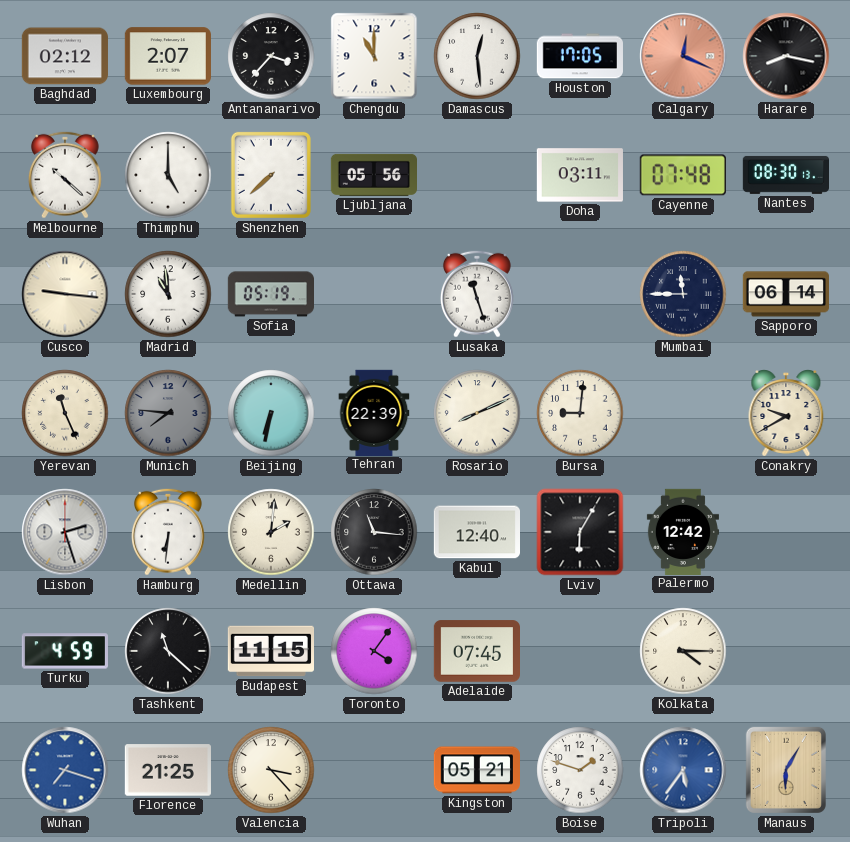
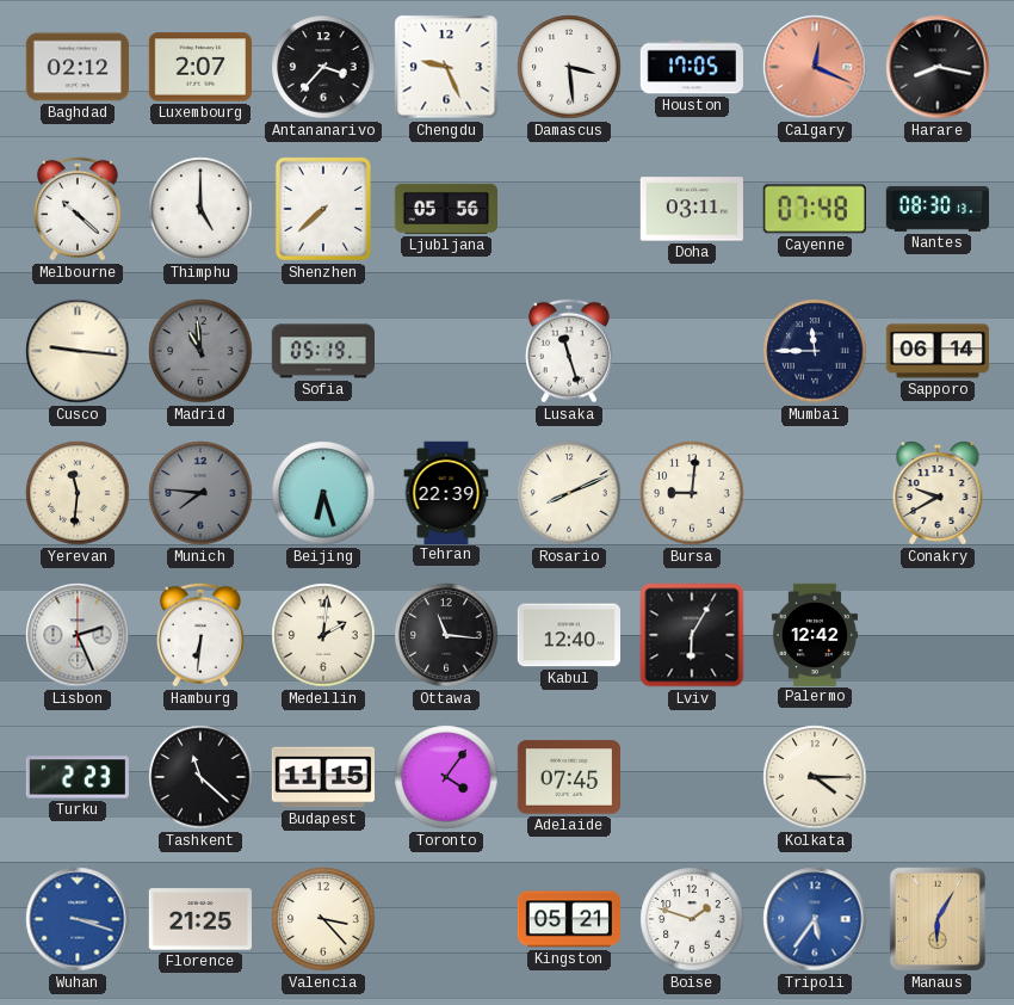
Chengdu: 11:00 -> 9:26
Damascus: 12:29 -> 3:29
Madrid dial: white -> grey
Yerevan: 11:26 -> 11:31
Beijing: 6:32 -> 6:27
Lisbon: 2:27 -> 2:26
Turku: 4:59 -> 2:23
Wuhan: 7:18 -> 3:18
